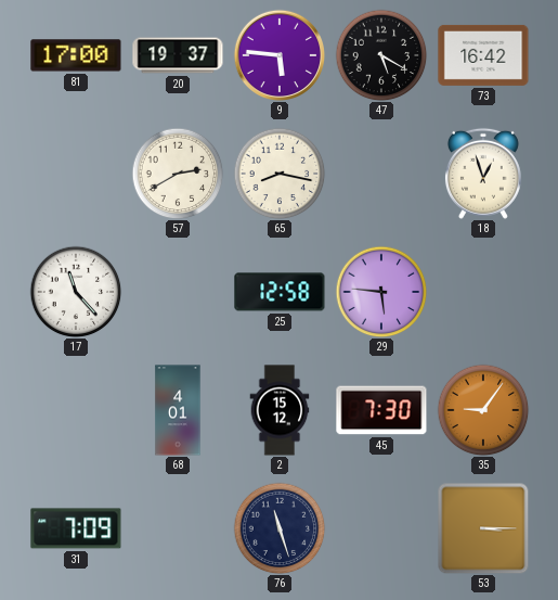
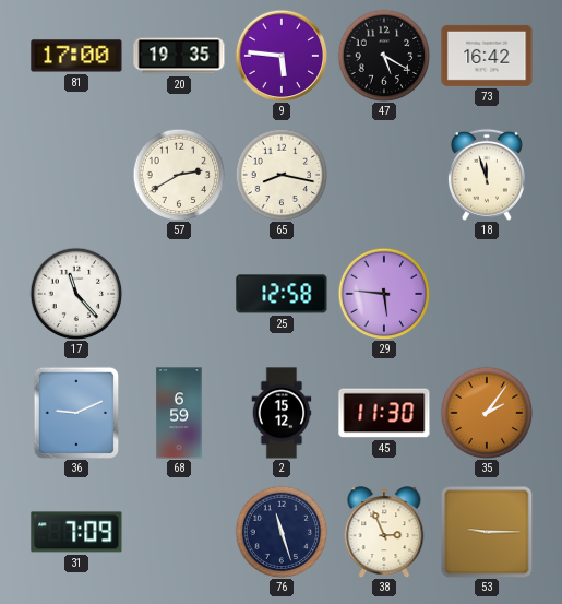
20: 19:37 -> 19:35
18: 12:57 -> 11:57
36: none -> 9:11
68: 4:01 -> 6:59
45: 7:30 -> 11:30
35: 9:06 -> 2:06
38: none -> 2:56
53: 3:15 -> 9:15
